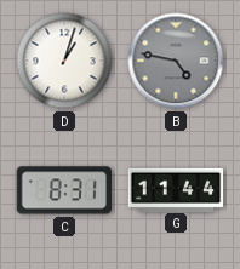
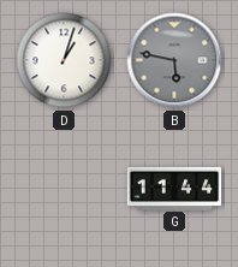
B: 4:47 -> 5:47
C: 8:31 -> none
